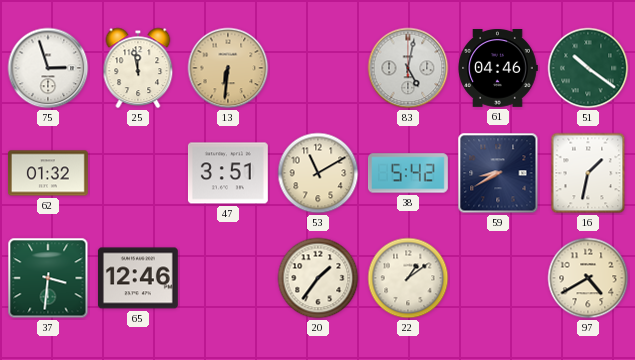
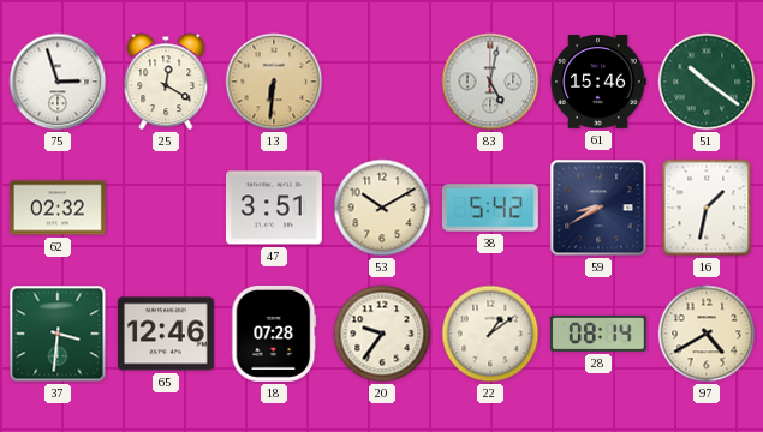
25: 11:58 -> 12:20
61: 04:46 -> 15:46
62: 01:32 -> 02:32
53: 11:10 -> 10:10
18: none -> 07:28
20: 1:36 -> 9:36
28: none -> 08:14
